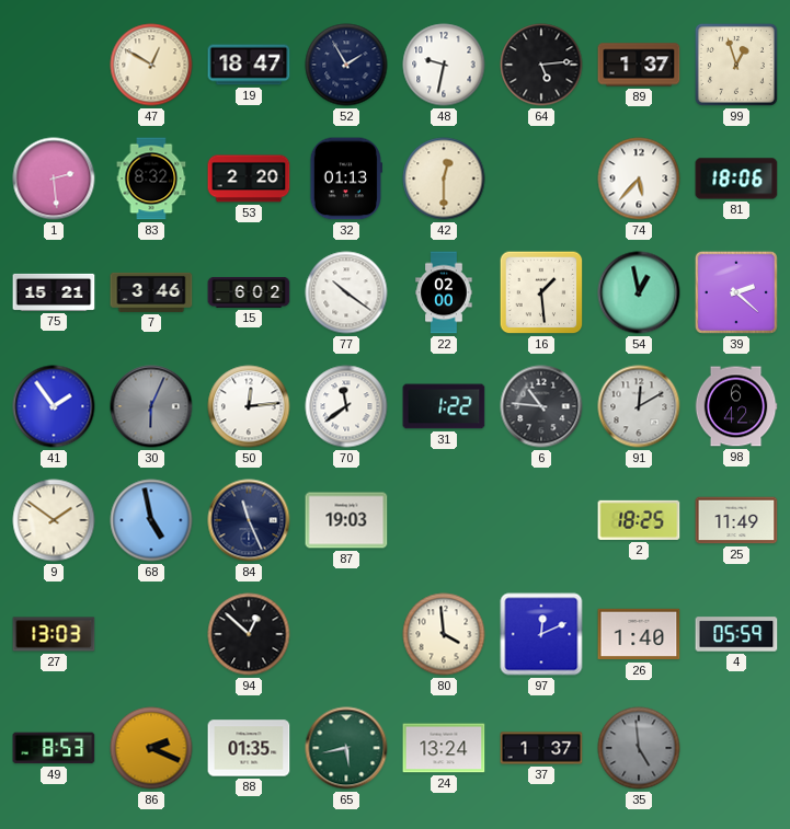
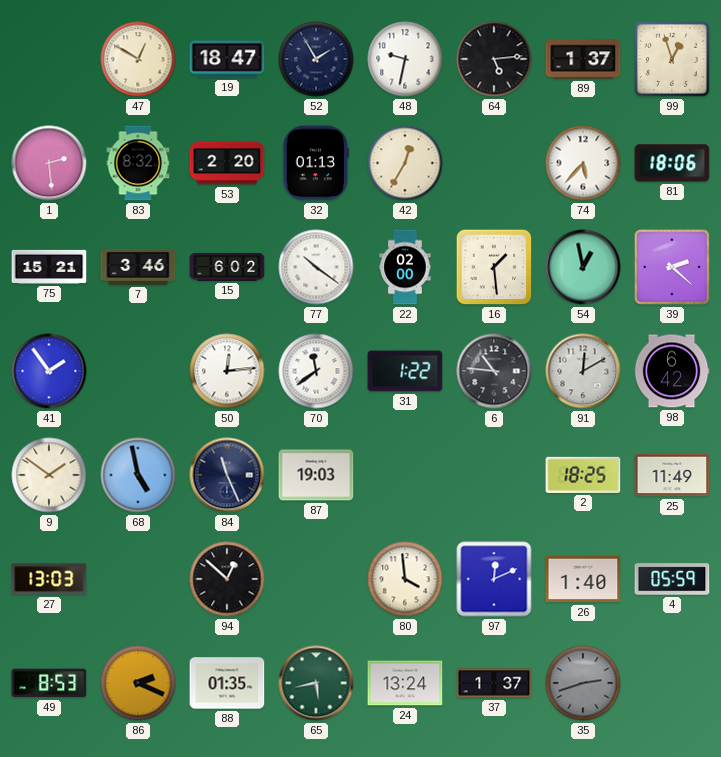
42: 12:30 -> 12:35
30: 6:04 -> none
35: 4:59 -> 2:42
